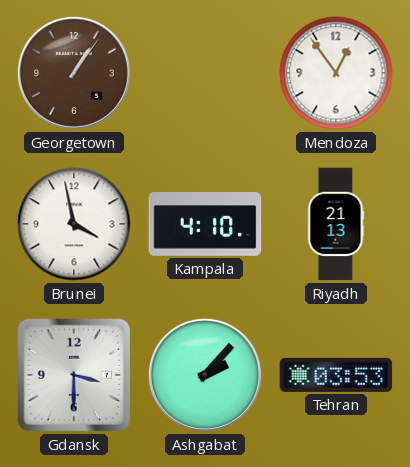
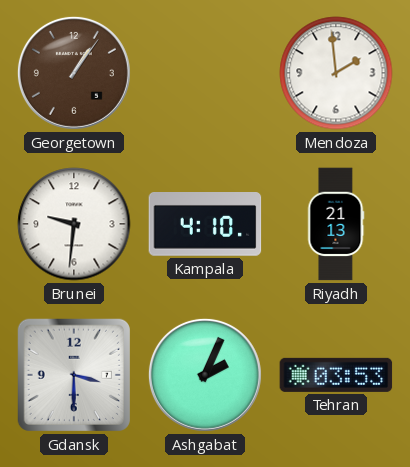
Mendoza: 12:54 -> 1:59
Brunei: 3:58 -> 9:31
Ashgabat: 2:07 -> 2:04
